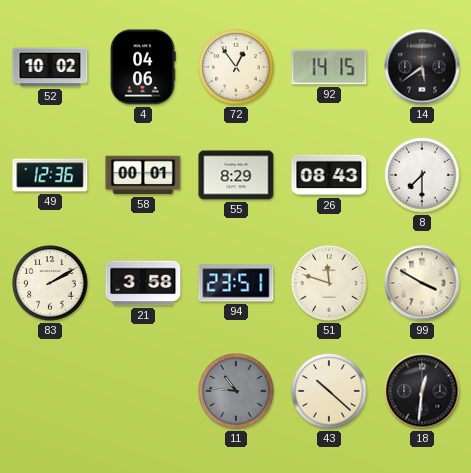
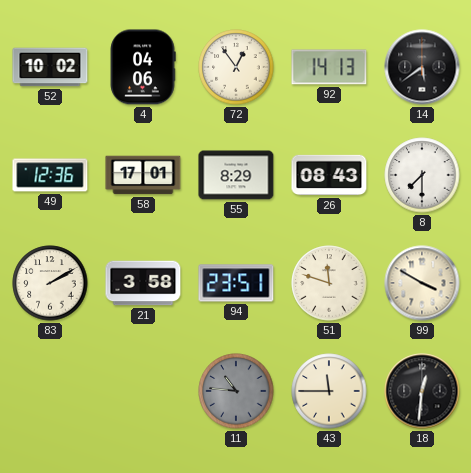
92: 14:15 -> 14:13
58: 00:01 -> 17:01
43: 10:22 -> 11:45
